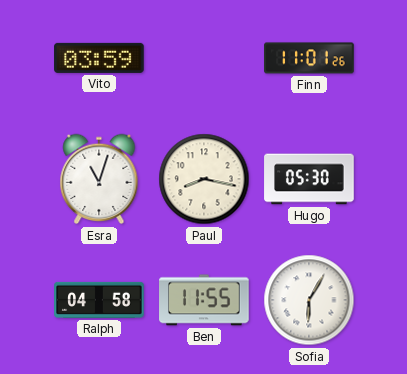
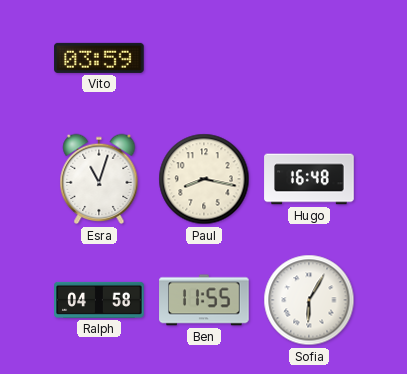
Finn: 11:01 -> none
Hugo: 05:30 -> 16:48
